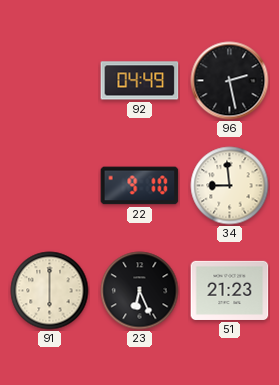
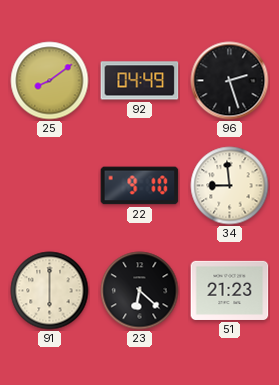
25: none -> 8:09
96: 2:28 -> 2:27
23: 6:26 -> 6:22
